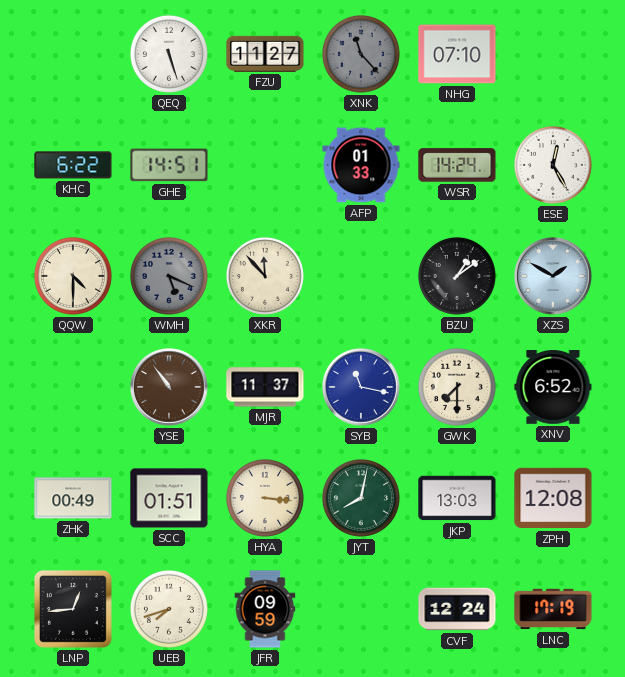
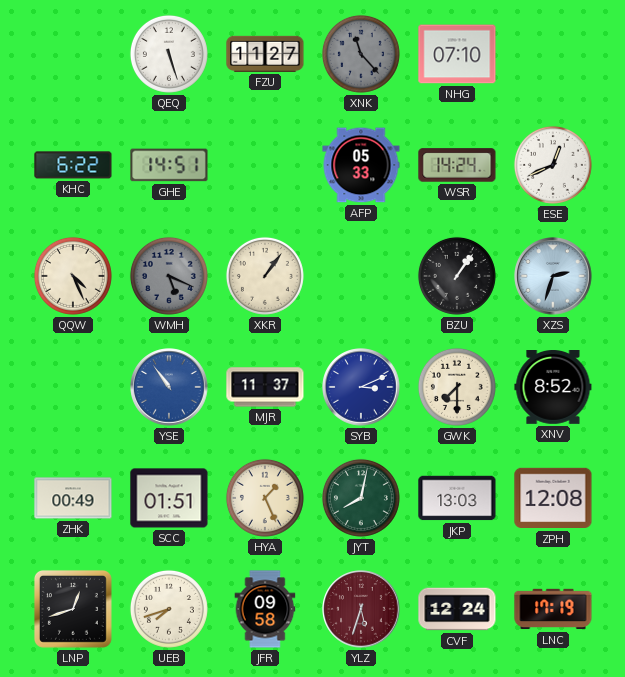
AFP: 01:33 -> 05:33
ESE: 12:25 -> 12:41
QQW: 4:30 -> 4:26
XKR: 11:53 -> 1:06
BZU: 1:09 -> 1:06
XZS: 1:50 -> 2:33
YSE dial: brown -> blue
SYB: 11:17 -> 3:11
XNV: 6:52 -> 8:52
HYA: 3:16 -> 1:26
LNP: 12:44 -> 12:42
JFR: 09:59 -> 09:58
YLZ: none -> 5:33
